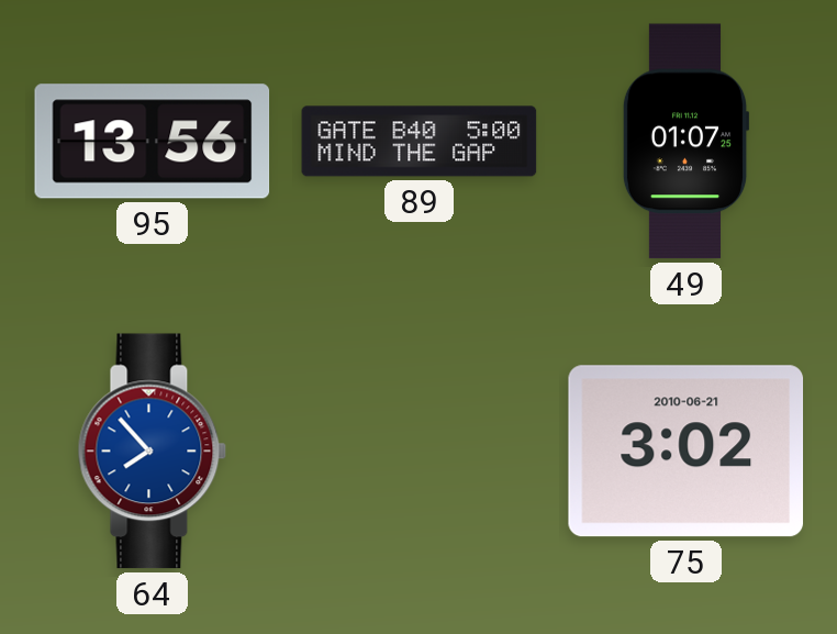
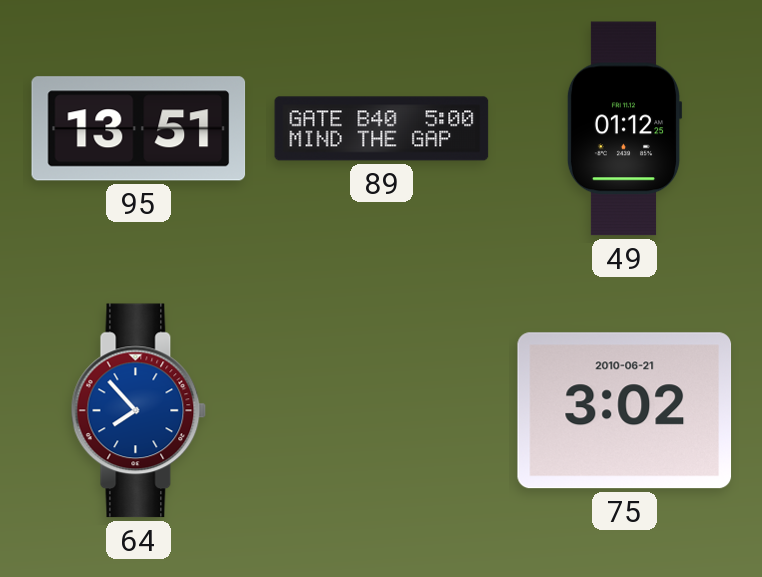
95: 13:56 -> 13:51
49: 01:07 -> 01:12
